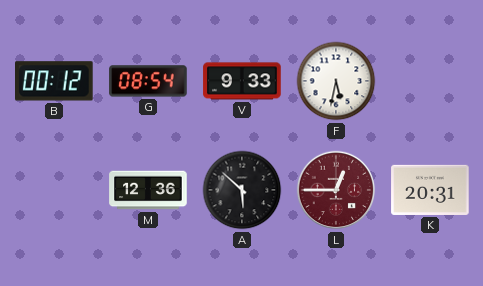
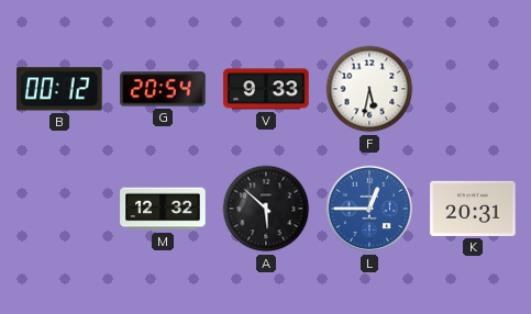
G: 08:54 -> 20:54
M: 12:36 -> 12:32
L dial: burgundy -> blue
